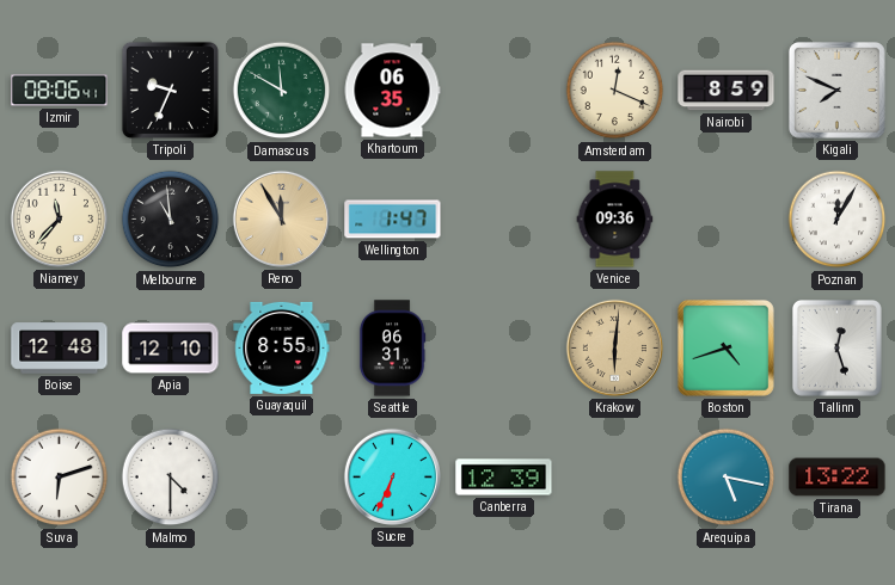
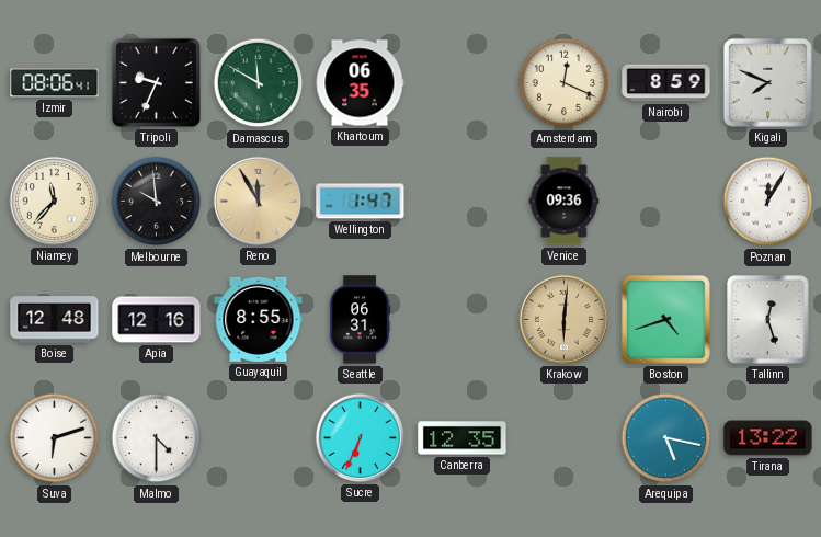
Melbourne: 10:59 -> 9:59
Apia: 12:10 -> 12:16
Canberra: 12:39 -> 12:35
